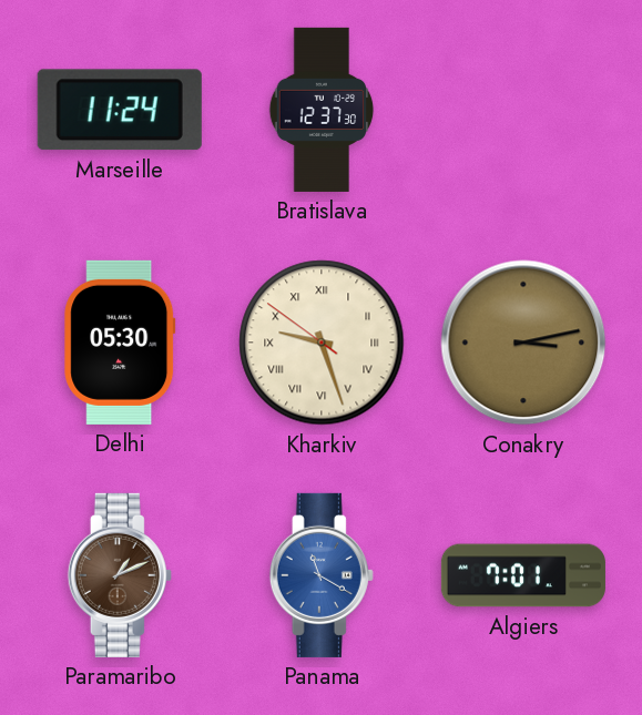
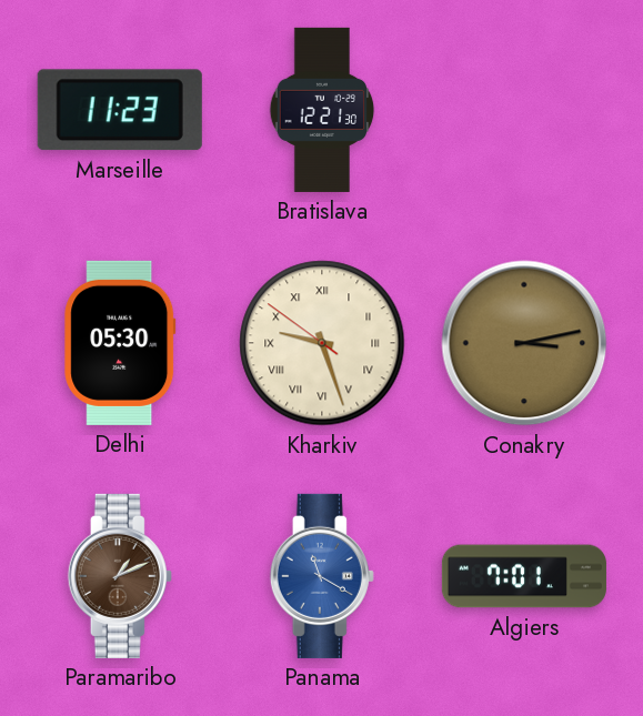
Marseille: 11:24 -> 11:23
Bratislava: 12:37 -> 12:21
